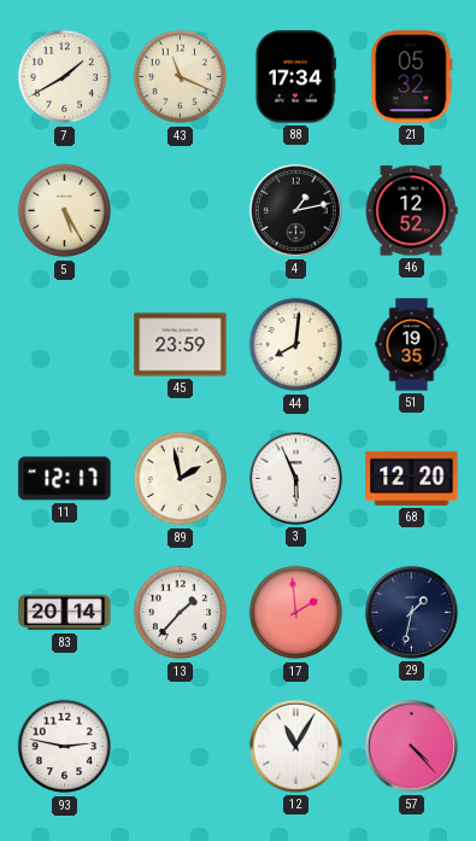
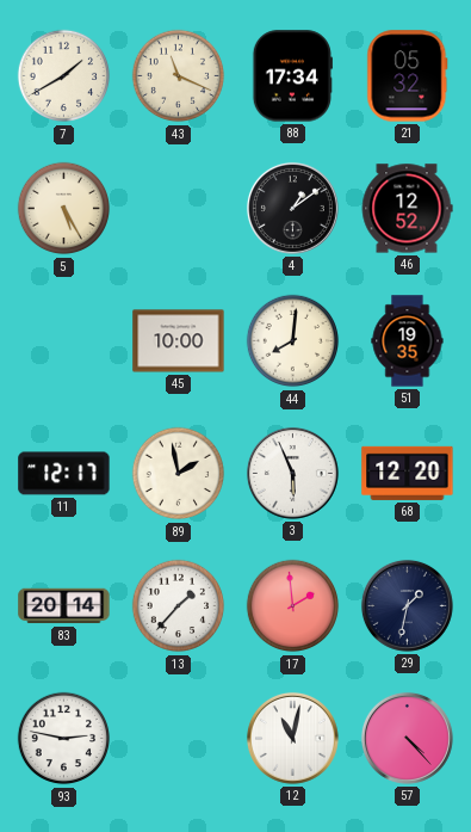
4: 1:13 -> 1:09
45: 23:59 -> 10:00
12: 11:05 -> 11:02
